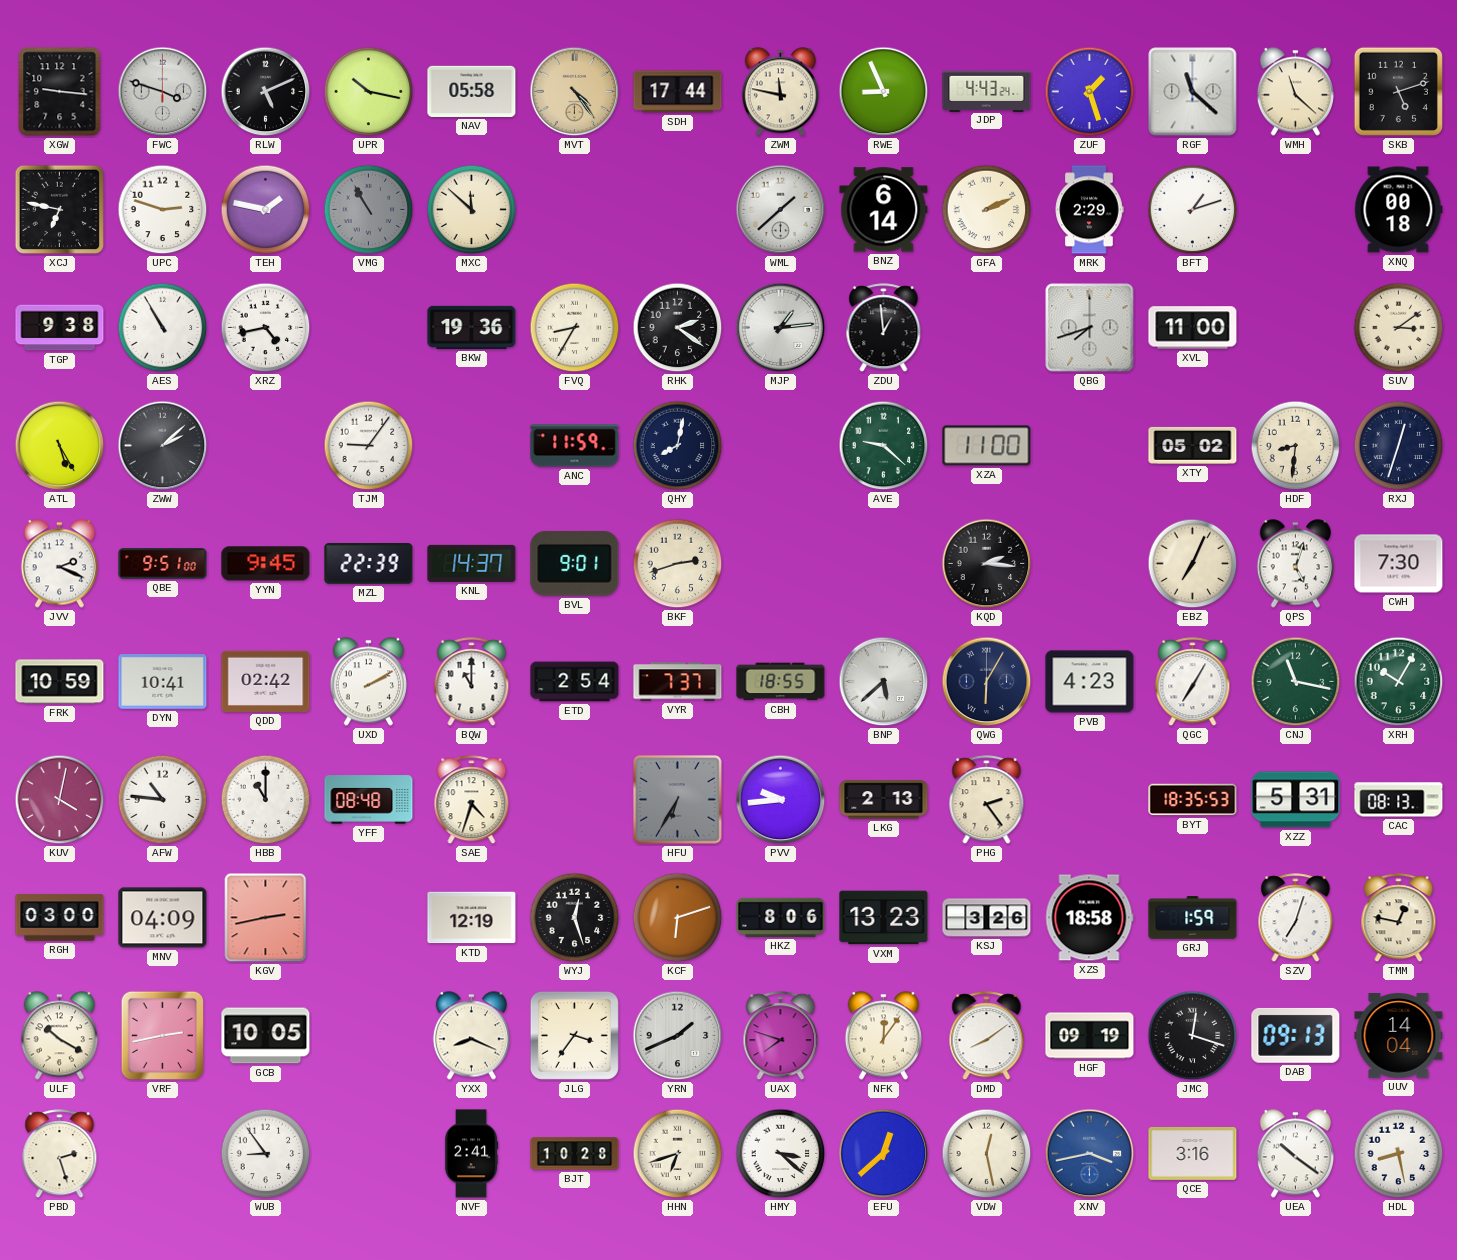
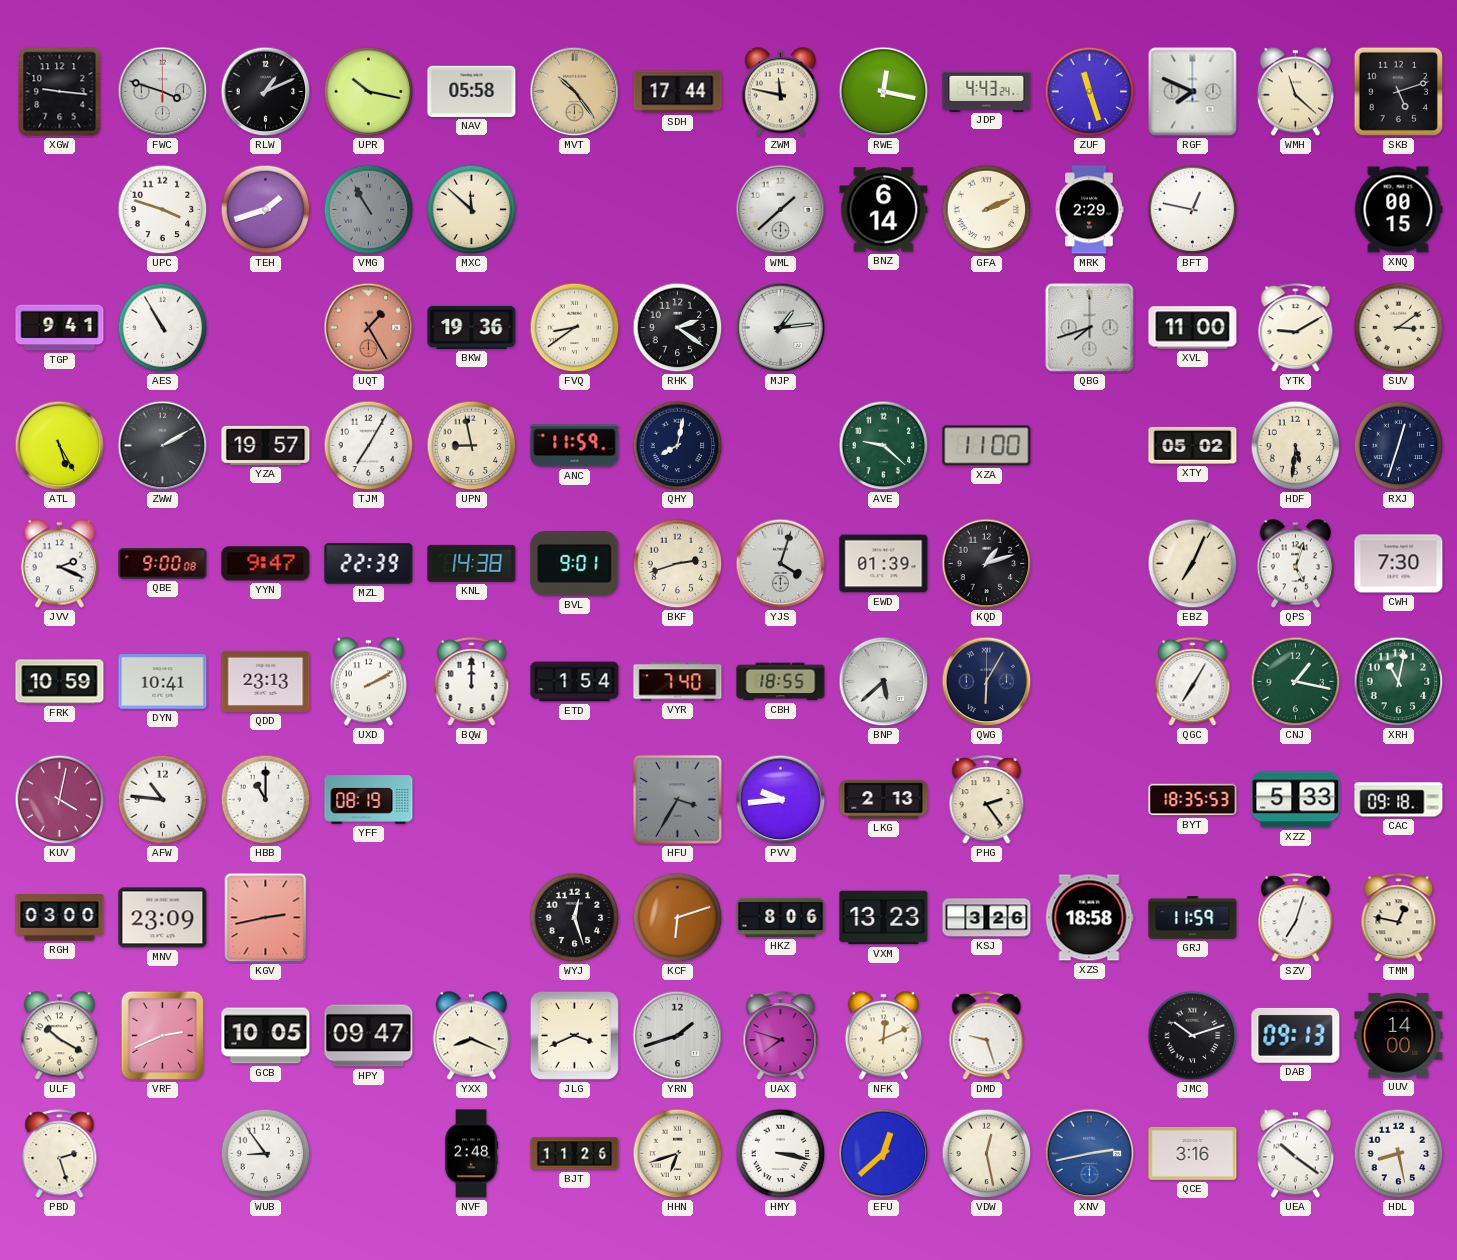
RLW: 5:11 -> 1:11
MVT: 4:24 -> 10:24
RWE: 8:56 -> 12:17
ZUF: 1:27 -> 11:27
RGF: 11:22 -> 7:49
XCJ: 6:47 -> none
UPC: 2:48 -> 3:48
TEH: 1:47 -> 1:42
BFT: 1:12 -> 12:47
XNQ: 00:18 -> 00:15
TGP: 9:38 -> 9:41
XRZ: 4:43 -> none
UQT: none -> 1:25
FVQ: 8:35 -> 8:39
ZDU: 12:59 -> none
YTK: none -> 9:10
ZWW: 2:08 -> 2:10
YZA: none -> 19:57
TJM: 9:06 -> 7:05
UPN: none -> 8:58
HDF: 8:31 -> 5:31
QBE: 9:51 -> 9:00
YYN: 9:45 -> 9:47
KNL: 14:37 -> 14:38
YJS: none -> 4:03
EWD: none -> 01:39
KQD: 2:16 -> 1:12
QDD: 02:42 -> 23:13
BQW: 11:00 -> 12:00
ETD: 2:54 -> 1:54
VYR: 7:37 -> 7:40
PVB: 4:23 -> none
CNJ: 11:17 -> 1:17
XRH: 10:05 -> 11:02
YFF: 08:48 -> 08:19
SAE: 4:33 -> none
HFU: 6:35 -> 3:35
XZZ: 5:31 -> 5:33
CAC: 08:13 -> 09:18
MNV: 04:09 -> 23:09
KTD: 12:19 -> none
GRJ: 1:59 -> 11:59
VRF: 2:43 -> 2:41
HPY: none -> 09:47
JLG: 3:36 -> 3:41
YRN: 1:41 -> 1:42
NFK: 12:06 -> 12:11
DMD: 8:09 -> 9:27
HGF: 09:19 -> none
JMC: 12:18 -> 10:12
UUV: 14:04 -> 14:00
NVF: 2:41 -> 2:48
BJT: 10:28 -> 11:26
HMY: 3:22 -> 3:17
XNV: 3:43 -> 2:43
